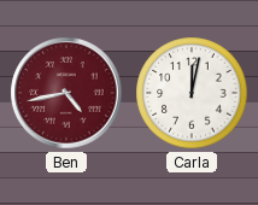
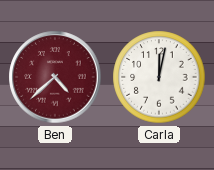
Ben: 4:43 -> 4:38
